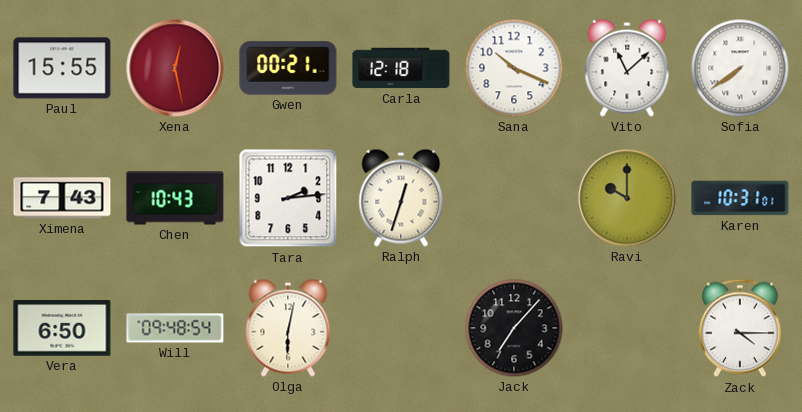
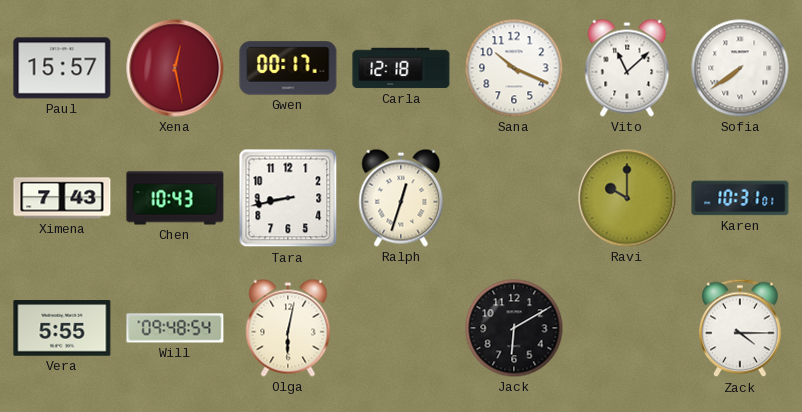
Paul: 15:55 -> 15:57
Gwen: 00:21 -> 00:17
Tara: 2:14 -> 8:43
Vera: 6:50 -> 5:55
Jack: 7:07 -> 6:10
